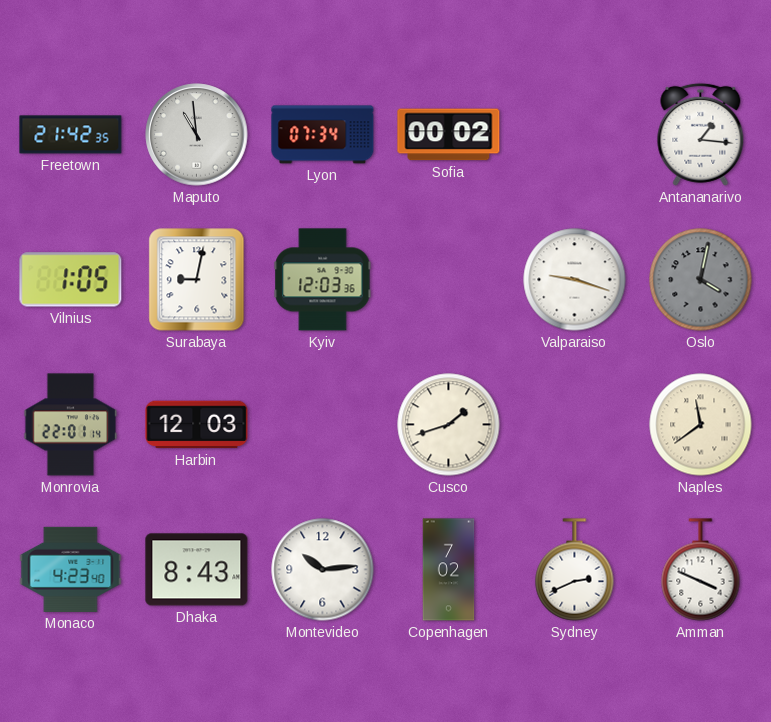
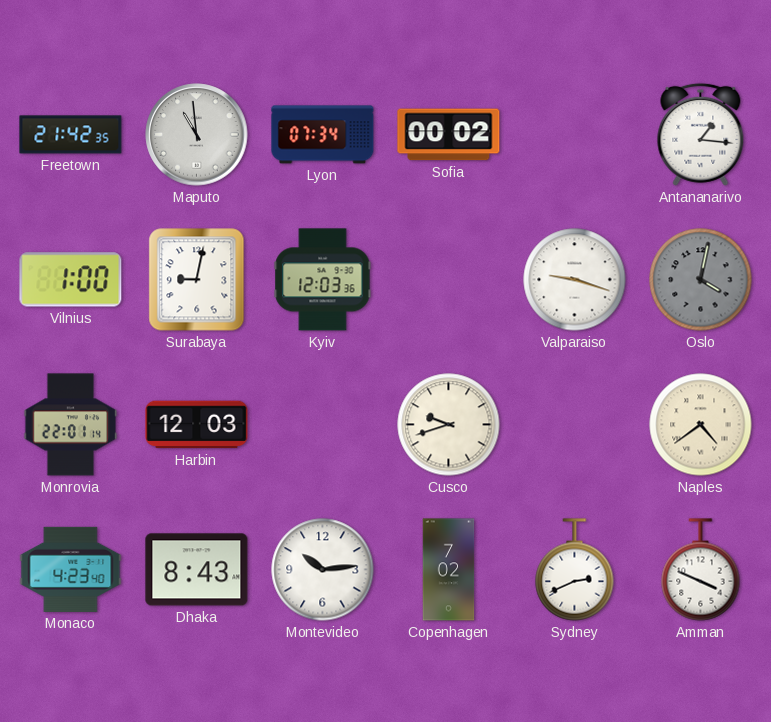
Vilnius: 1:05 -> 1:00
Cusco: 1:42 -> 9:42
Naples: 11:39 -> 4:39
